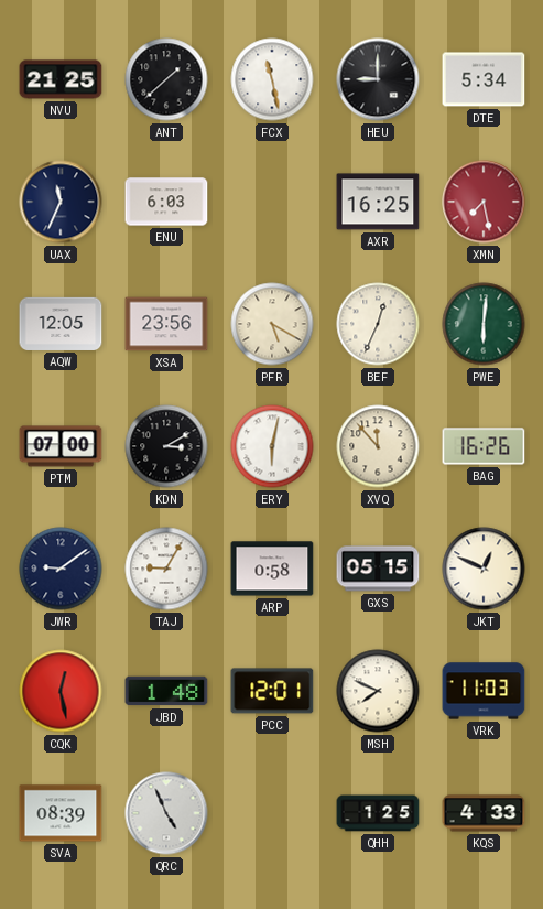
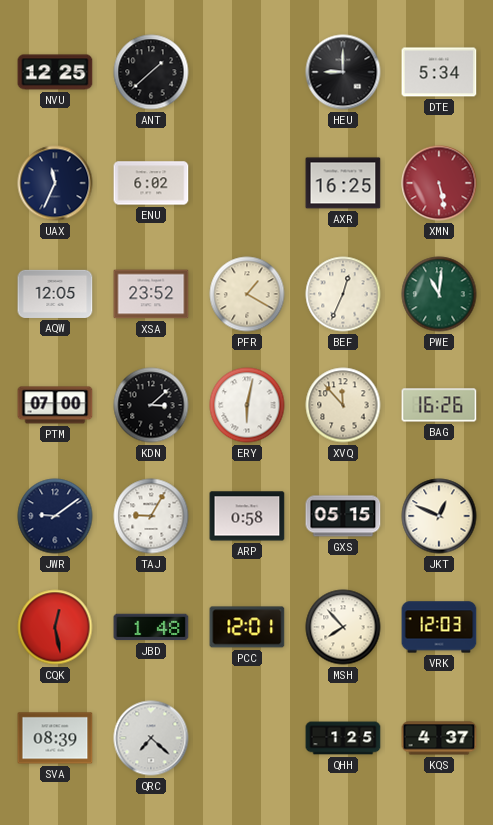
NVU: 21:25 -> 12:25
FCX: 11:28 -> none
ENU: 6:03 -> 6:02
XMN: 7:28 -> 5:28
XSA: 23:56 -> 23:52
PFR: 5:20 -> 1:20
PWE: 6:01 -> 11:01
KDN: 3:10 -> 3:08
MSH: 7:49 -> 7:53
VRK: 11:03 -> 12:03
QRC: 4:56 -> 7:22
KQS: 4:33 -> 4:37
